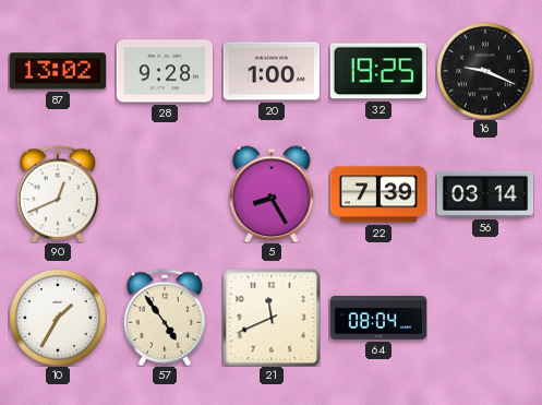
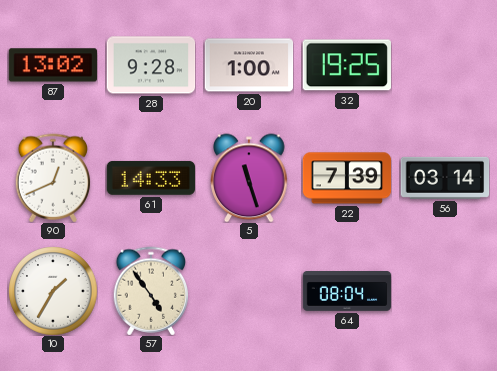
16: 9:19 -> none
61: none -> 14:33
5: 8:25 -> 11:27
21: 11:41 -> none
